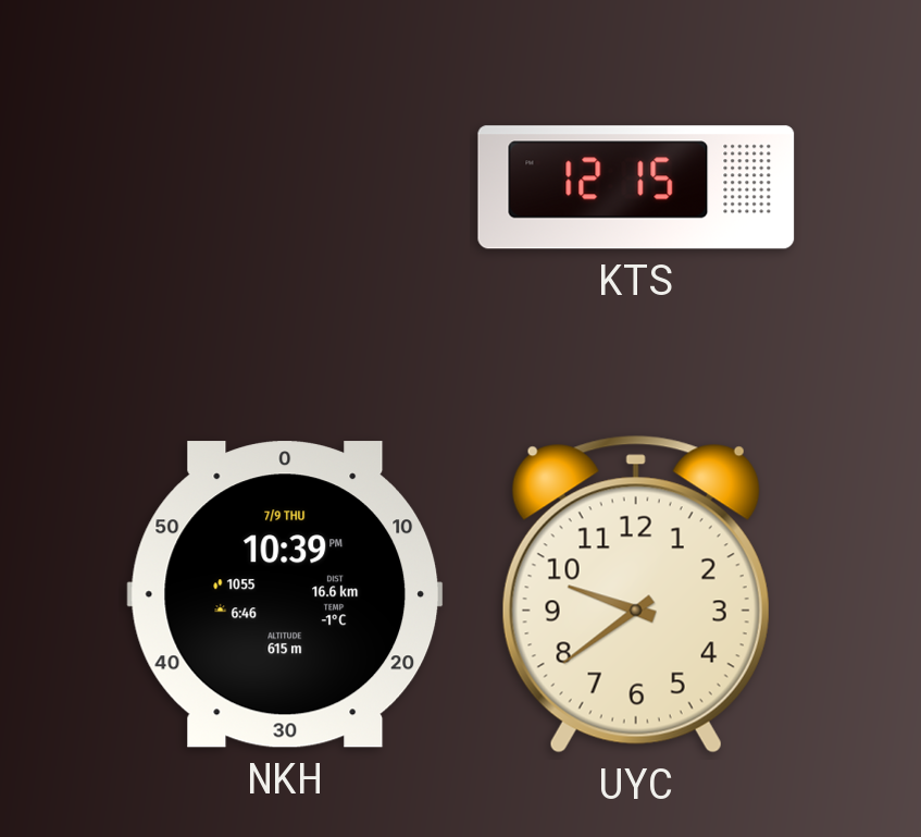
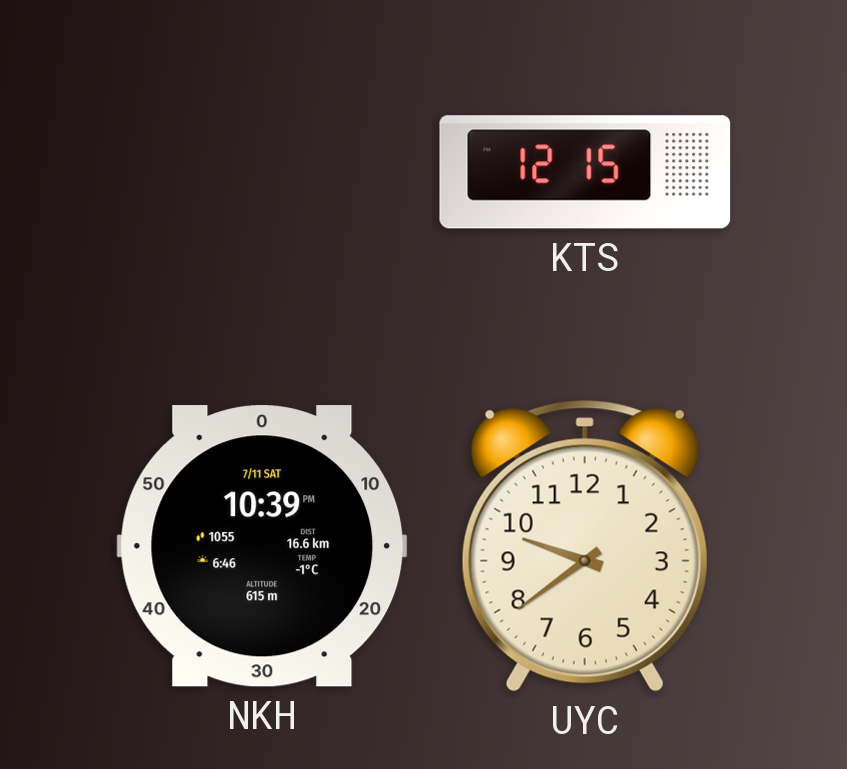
NKH date: 7/9 THU -> 7/11 SAT
